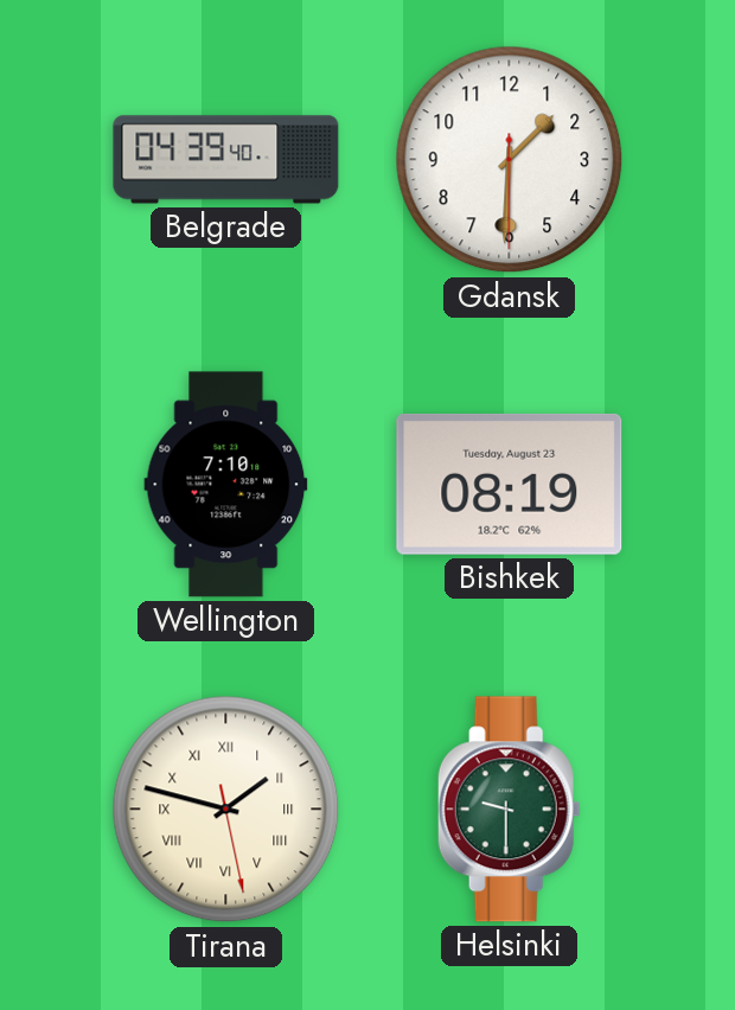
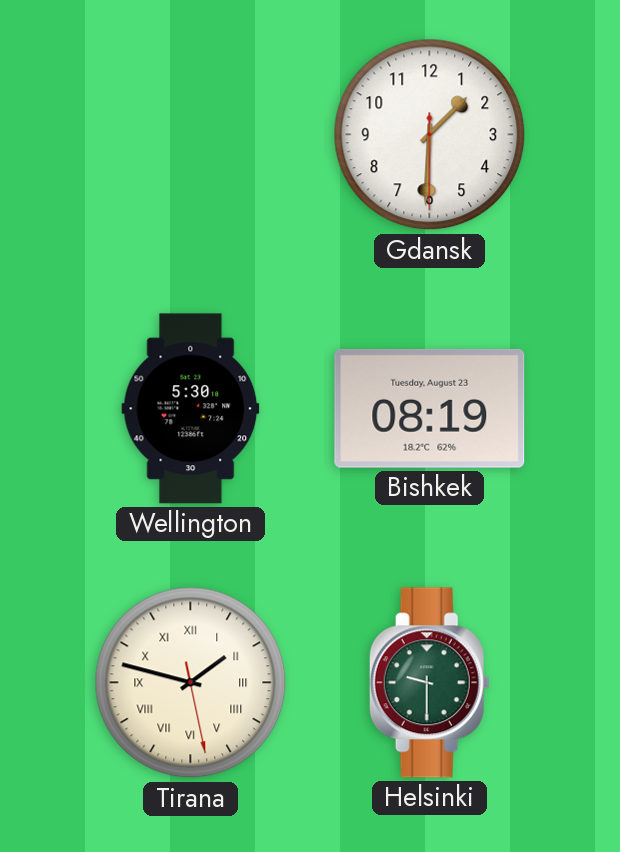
Belgrade: 04:39 -> none
Wellington: 7:10 -> 5:30
